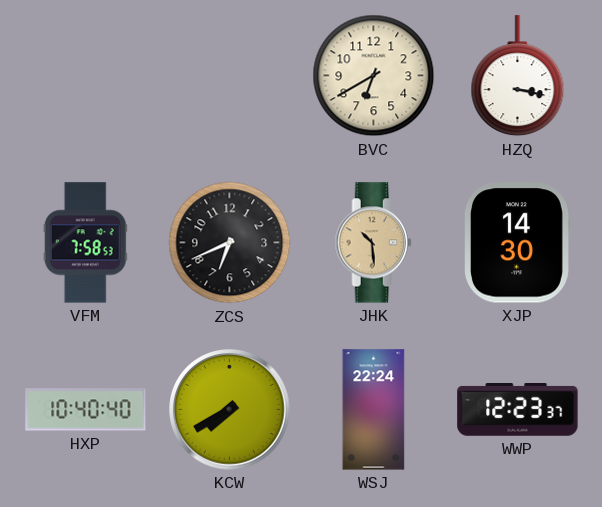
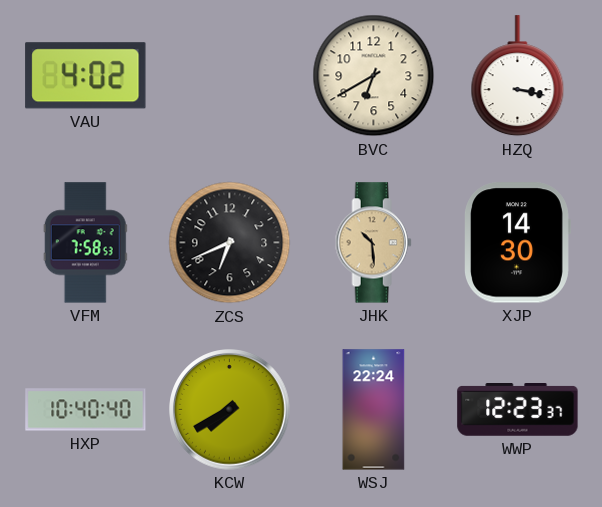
VAU: none -> 4:02
